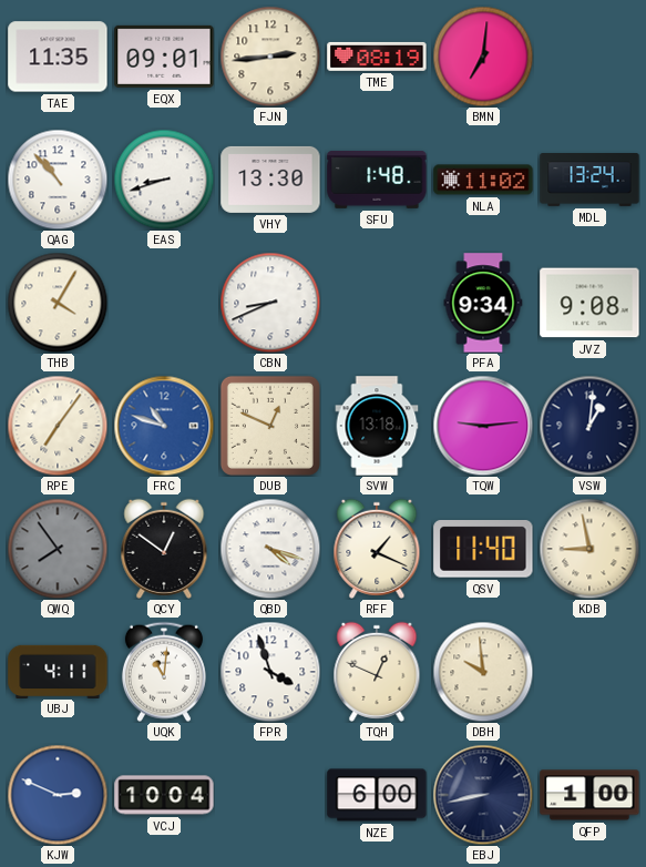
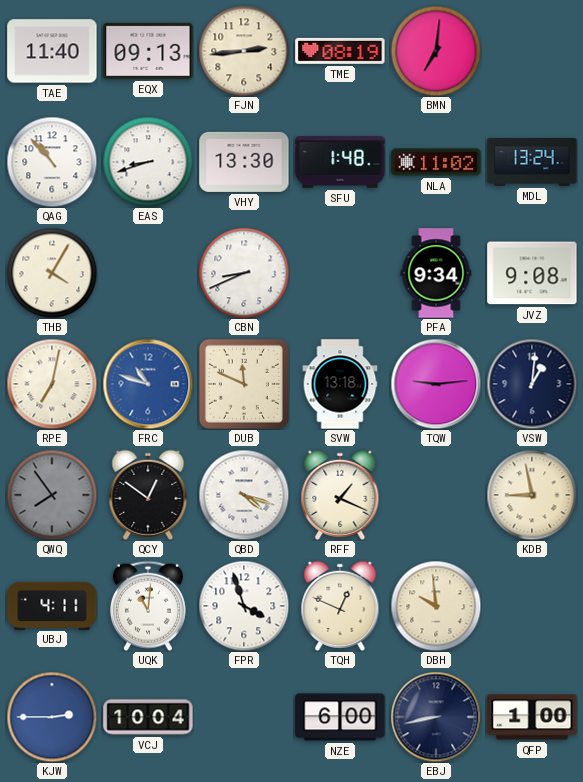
TAE: 11:35 -> 11:40
EQX: 09:01 -> 09:13
RPE: 7:06 -> 7:02
DUB: 12:49 -> 11:49
QSV: 11:40 -> none
KJW: 2:49 -> 2:45
